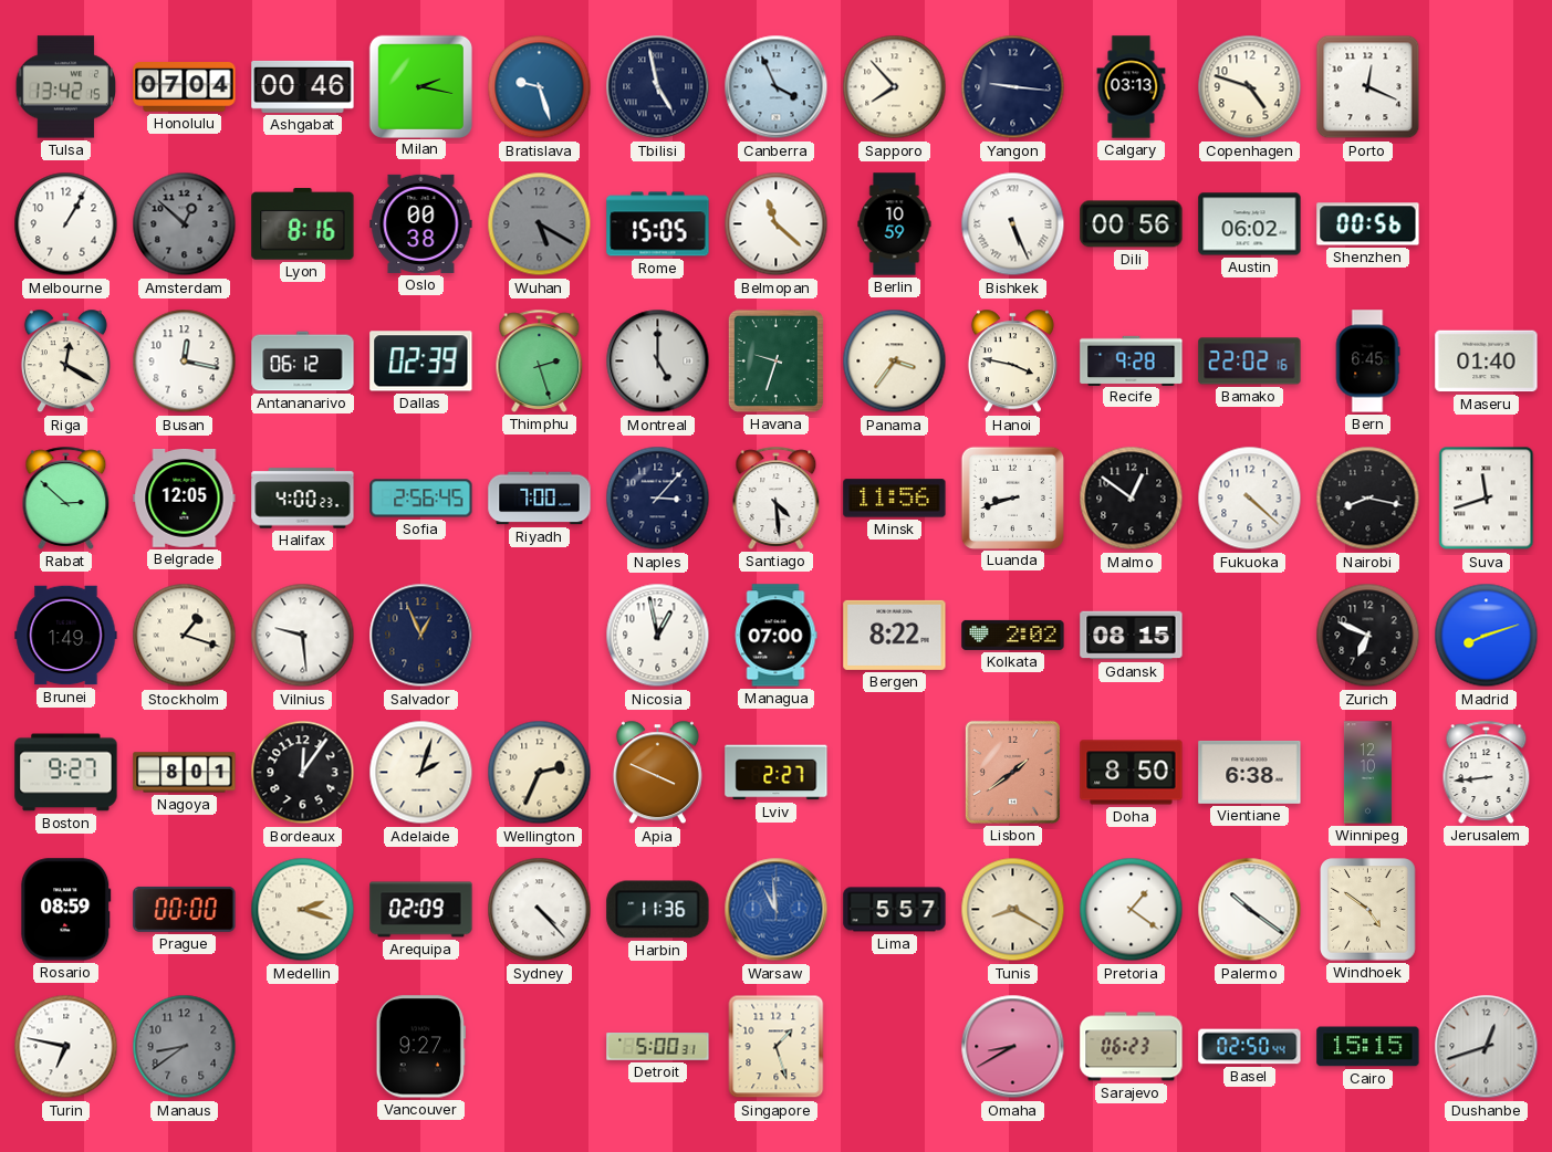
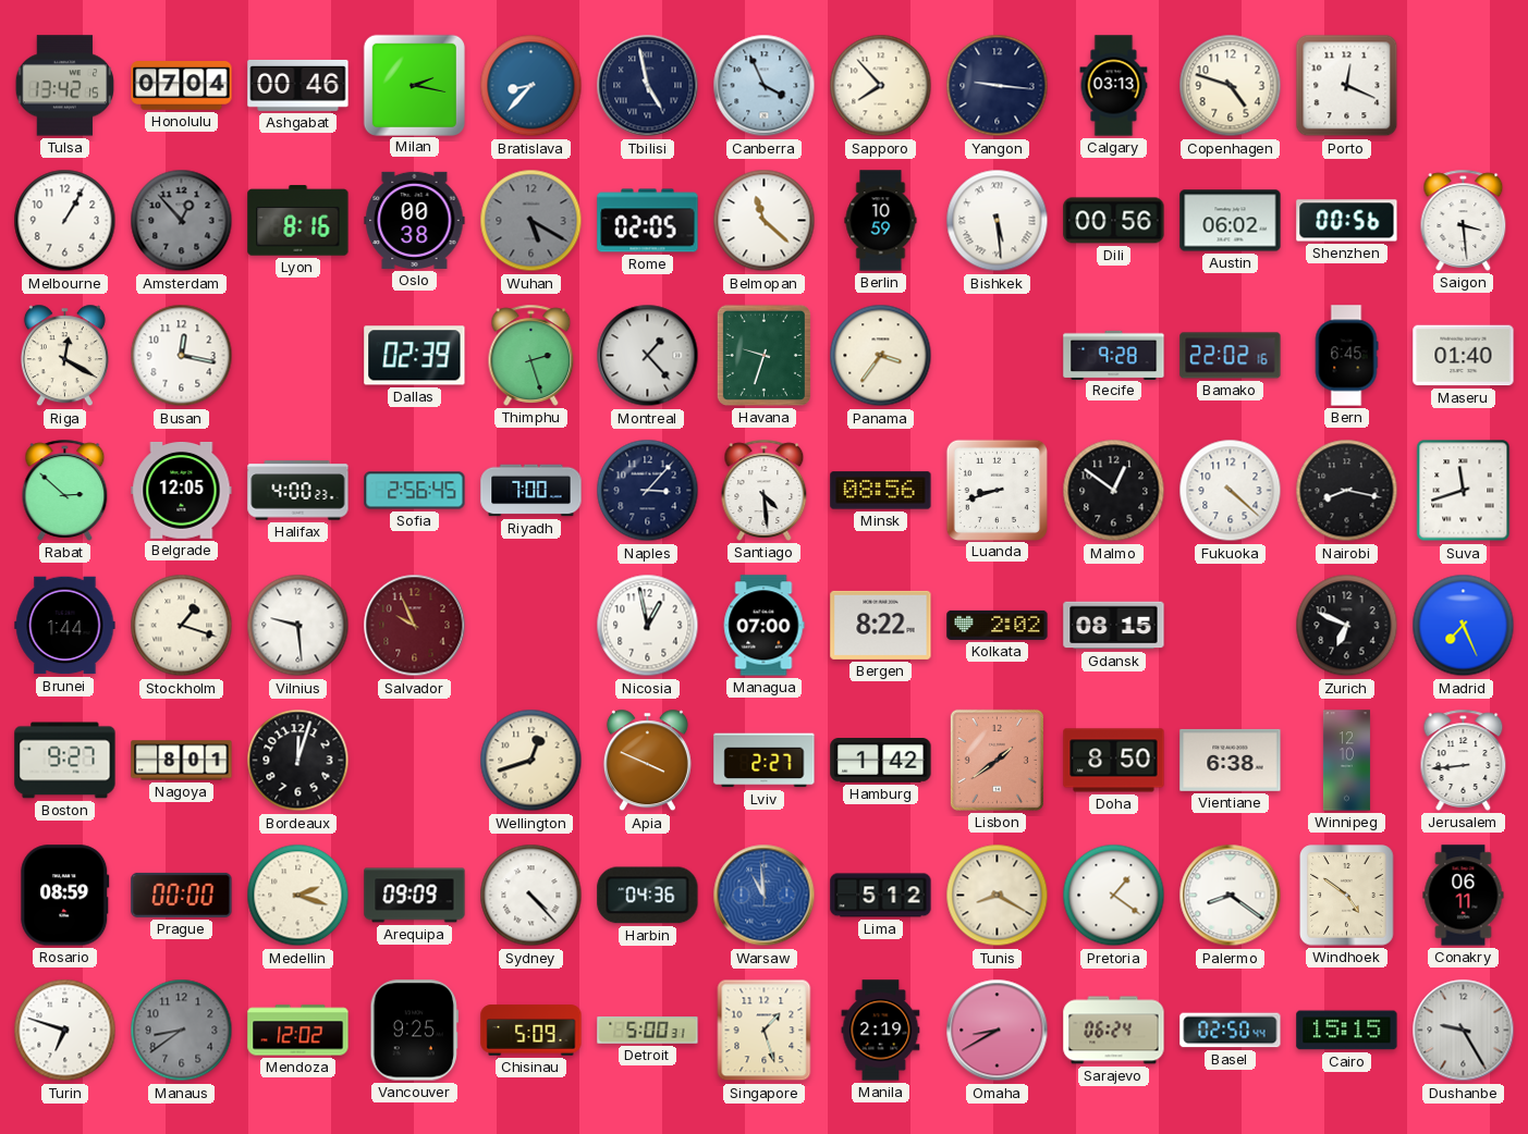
Bratislava: 9:27 -> 8:37
Amsterdam: 12:52 -> 12:53
Rome: 15:05 -> 02:05
Bishkek: 5:26 -> 5:29
Saigon: none -> 3:29
Antananarivo: 06:12 -> none
Montreal: 5:00 -> 1:23
Hanoi: 3:47 -> none
Minsk: 11:56 -> 08:56
Brunei: 1:49 -> 1:44
Salvador: 12:56 -> 9:56
Salvador dial: navy -> burgundy
Madrid: 8:12 -> 7:26
Bordeaux: 12:06 -> 12:03
Adelaide: 2:03 -> none
Wellington: 2:34 -> 12:42
Hamburg: none -> 1:42
Arequipa: 02:09 -> 09:09
Harbin: 11:36 -> 04:36
Lima: 5:57 -> 5:12
Palermo: 10:21 -> 8:21
Conakry: none -> 06:11
Turin: 6:47 -> 6:48
Mendoza: none -> 12:02
Vancouver: 9:27 -> 9:25
Chisinau: none -> 5:09
Manila: none -> 2:19
Sarajevo: 06:23 -> 06:24
Dushanbe: 12:42 -> 9:25
